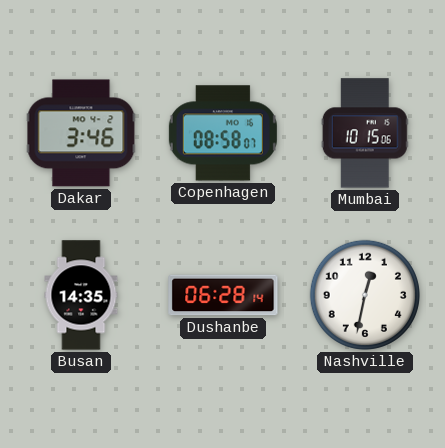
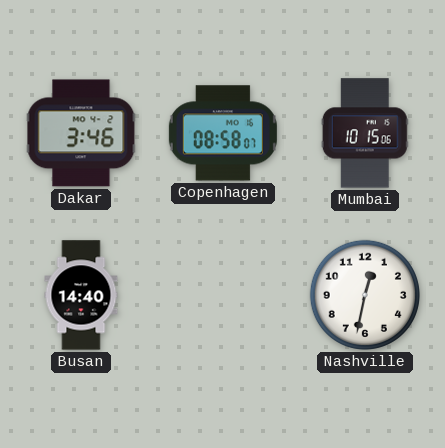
Busan: 14:35 -> 14:40
Dushanbe: 06:28 -> none
